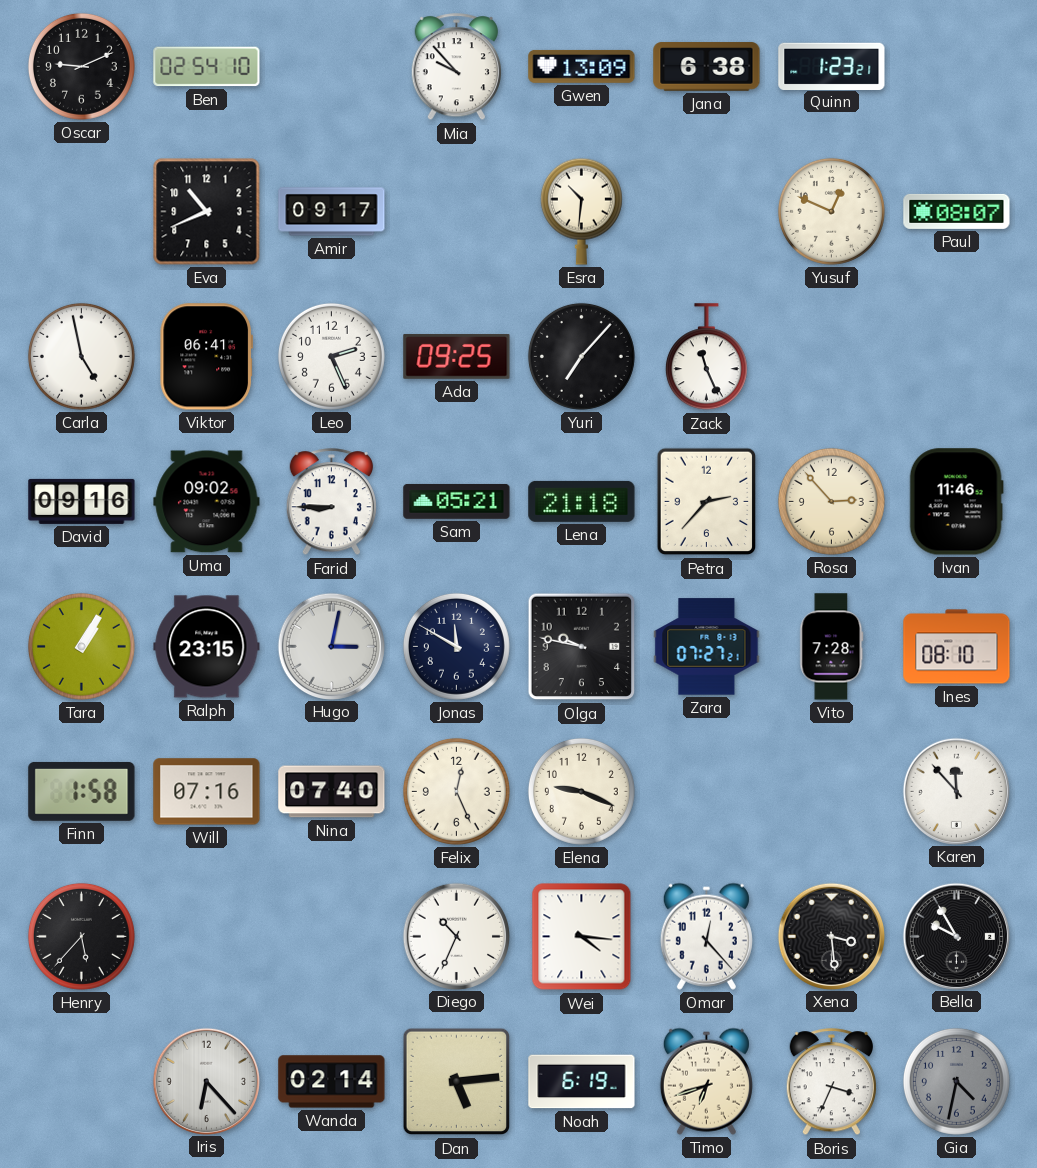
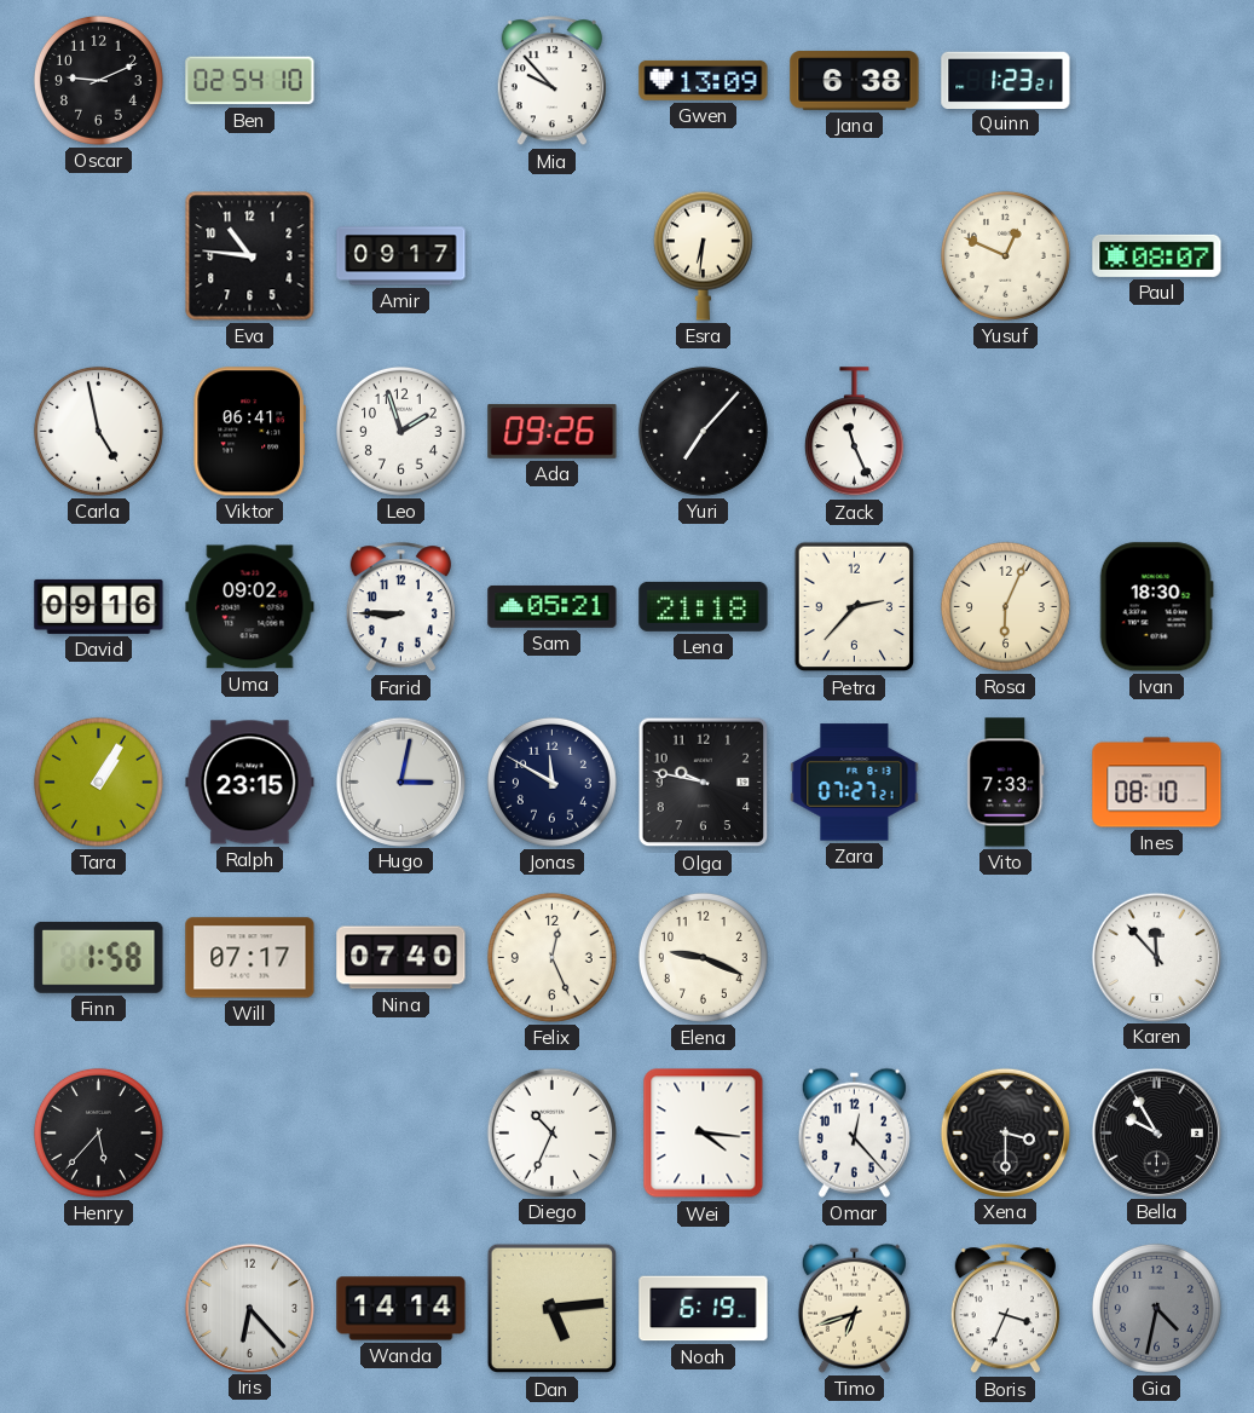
Eva: 10:41 -> 10:46
Esra: 10:31 -> 6:31
Leo: 2:26 -> 1:57
Ada: 09:25 -> 09:26
Rosa: 2:53 -> 6:04
Ivan: 11:46 -> 18:30
Vito: 7:28 -> 7:33
Will: 07:16 -> 07:17
Xena: 3:29 -> 3:30
Wanda: 02:14 -> 14:14
